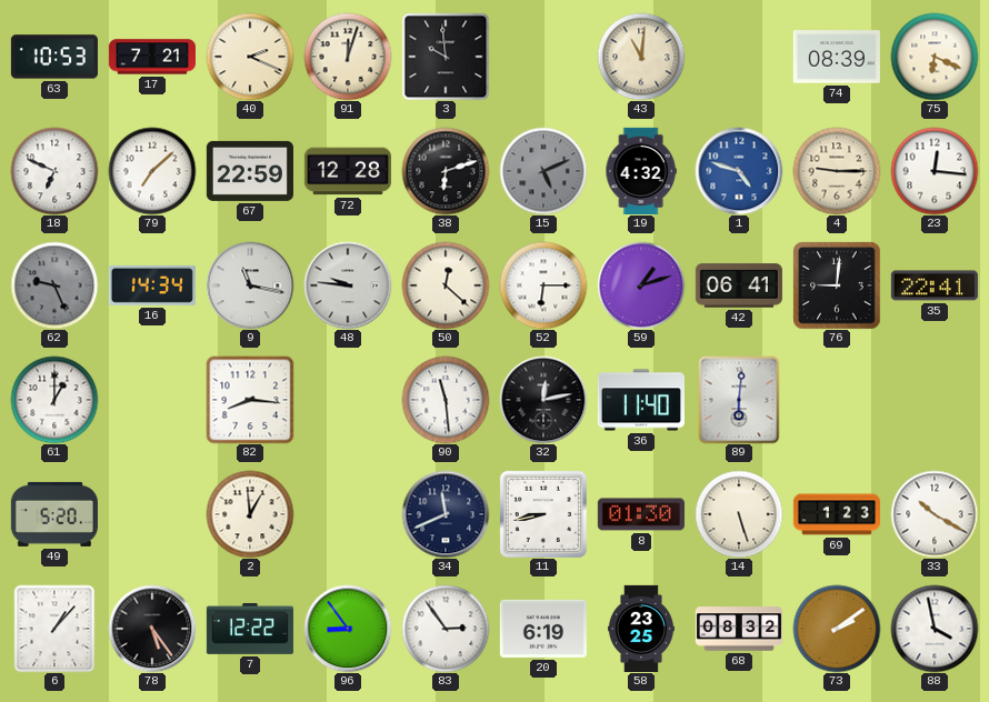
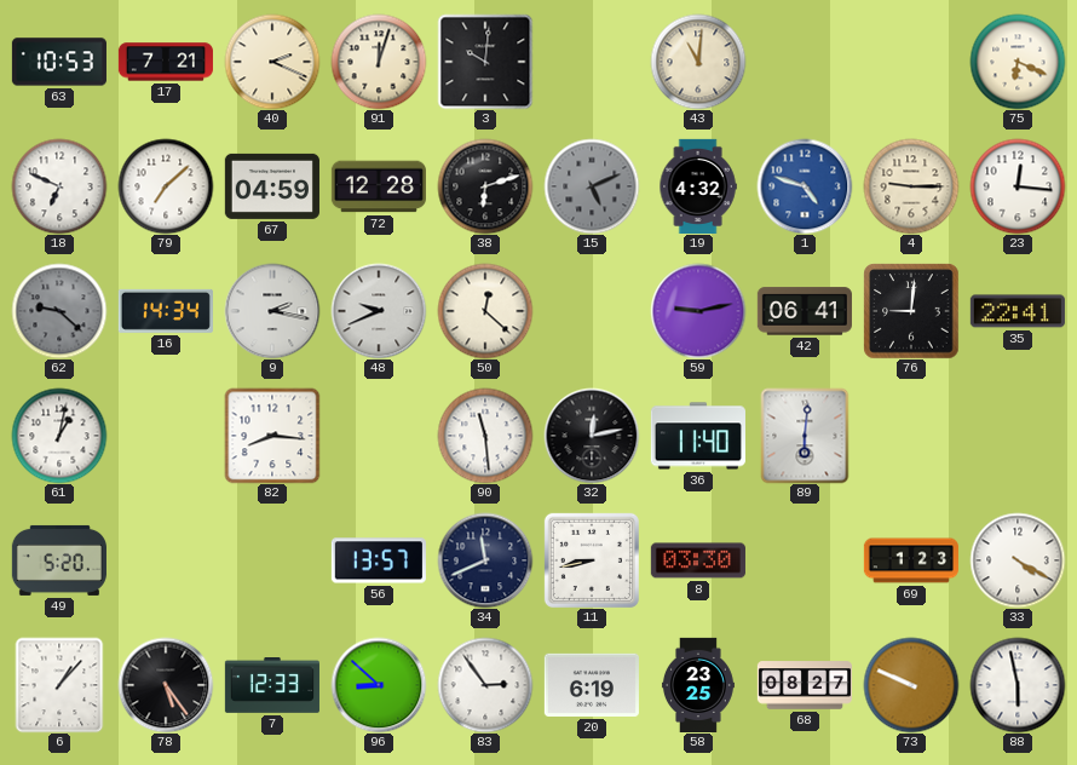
3: 9:59 -> 10:01
74: 08:39 -> none
67: 22:59 -> 04:59
62: 9:26 -> 9:22
9: 11:17 -> 2:17
48: 9:46 -> 9:41
52: 6:15 -> none
59: 1:12 -> 9:13
61: 1:00 -> 1:02
2: 12:59 -> none
56: none -> 13:57
8: 01:30 -> 03:30
14: 5:27 -> none
33: 10:20 -> 4:20
7: 12:22 -> 12:33
96: 8:54 -> 8:52
68: 08:32 -> 08:27
73: 2:09 -> 9:49
88: 3:58 -> 5:58
